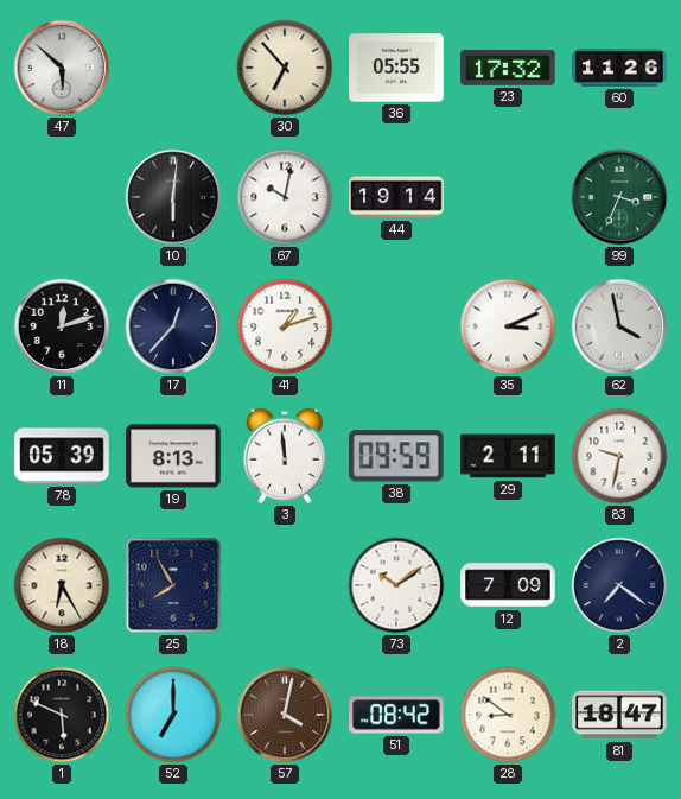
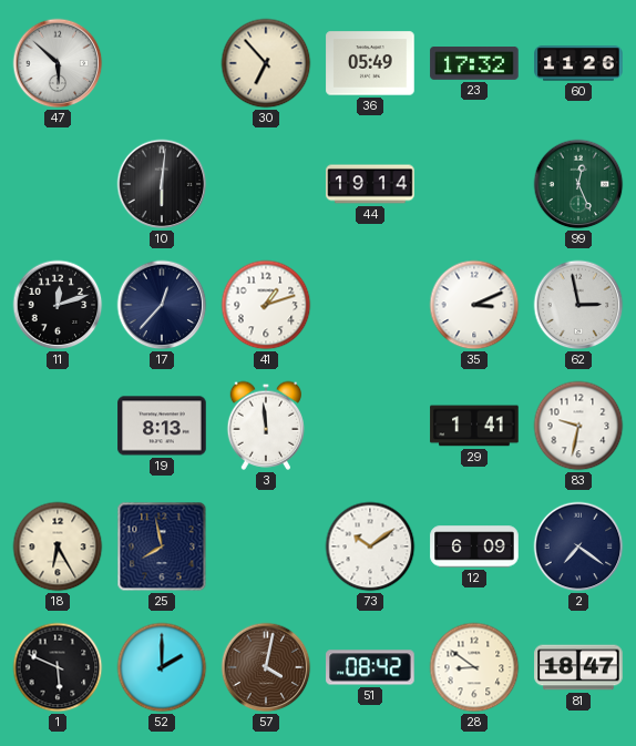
36: 05:55 -> 05:49
67: 10:02 -> none
99: 3:34 -> 12:26
62: 3:58 -> 2:58
78: 05:39 -> none
38: 09:59 -> none
29: 2:11 -> 1:41
25: 7:55 -> 7:58
12: 7:09 -> 6:09
52: 7:00 -> 2:00
